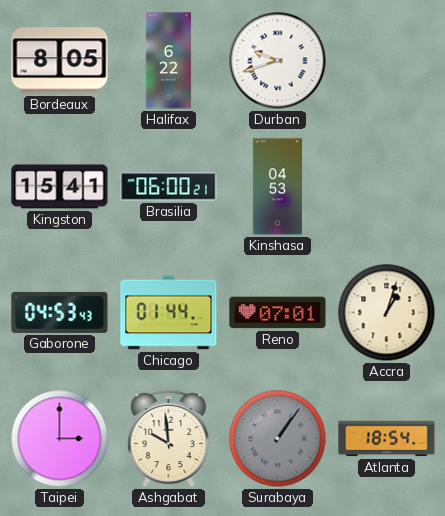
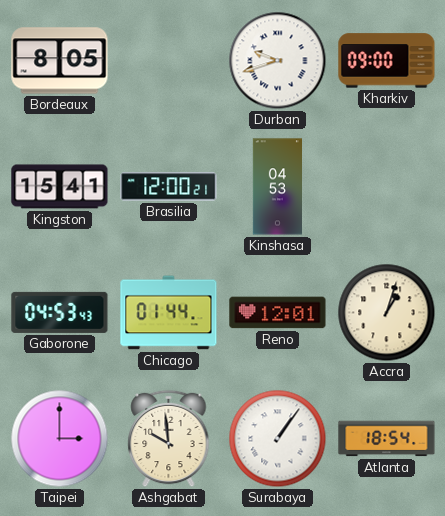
Halifax: 6:22 -> none
Kharkiv: none -> 09:00
Brasilia: 06:00 -> 12:00
Reno: 07:01 -> 12:01
Surabaya dial: grey -> white
